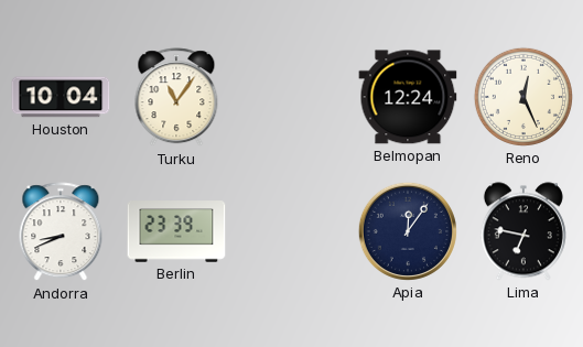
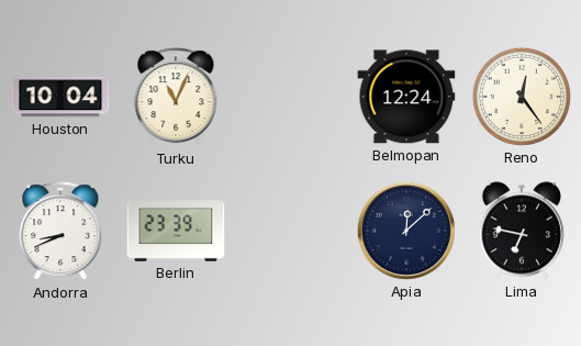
Turku: 11:06 -> 11:04
Reno: 12:26 -> 12:24
Apia: 12:06 -> 12:08
